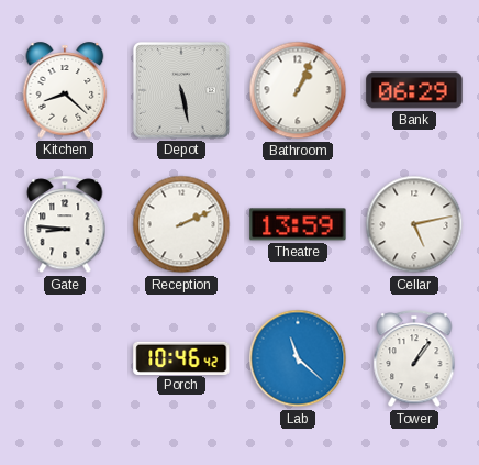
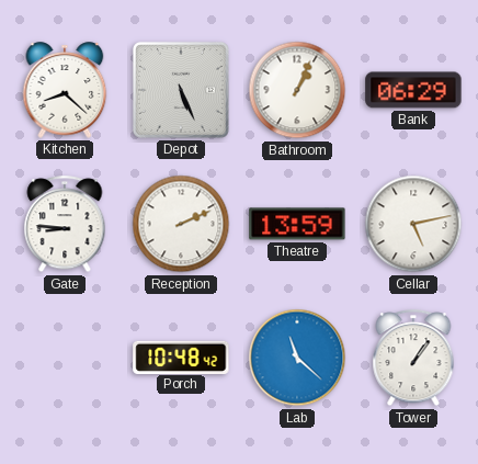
Depot: 5:28 -> 5:26
Porch: 10:46 -> 10:48
